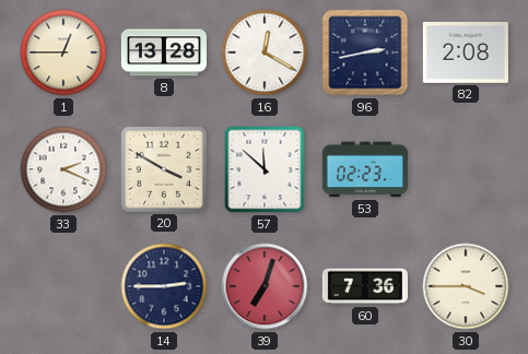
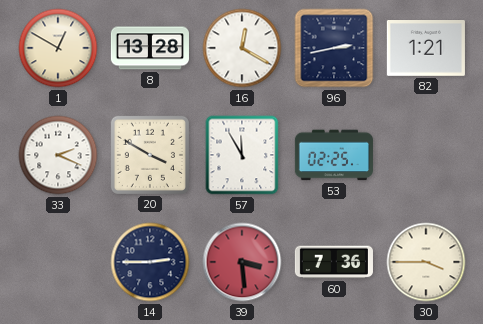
1: 12:45 -> 12:50
82: 2:08 -> 1:21
57: 11:52 -> 11:55
53: 02:23 -> 02:25
39: 7:03 -> 3:29
